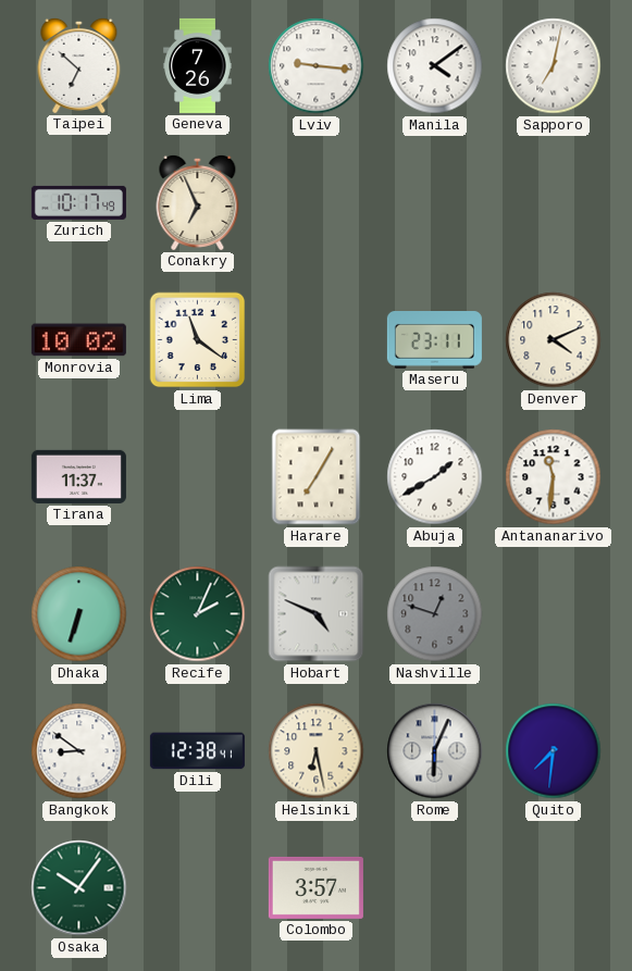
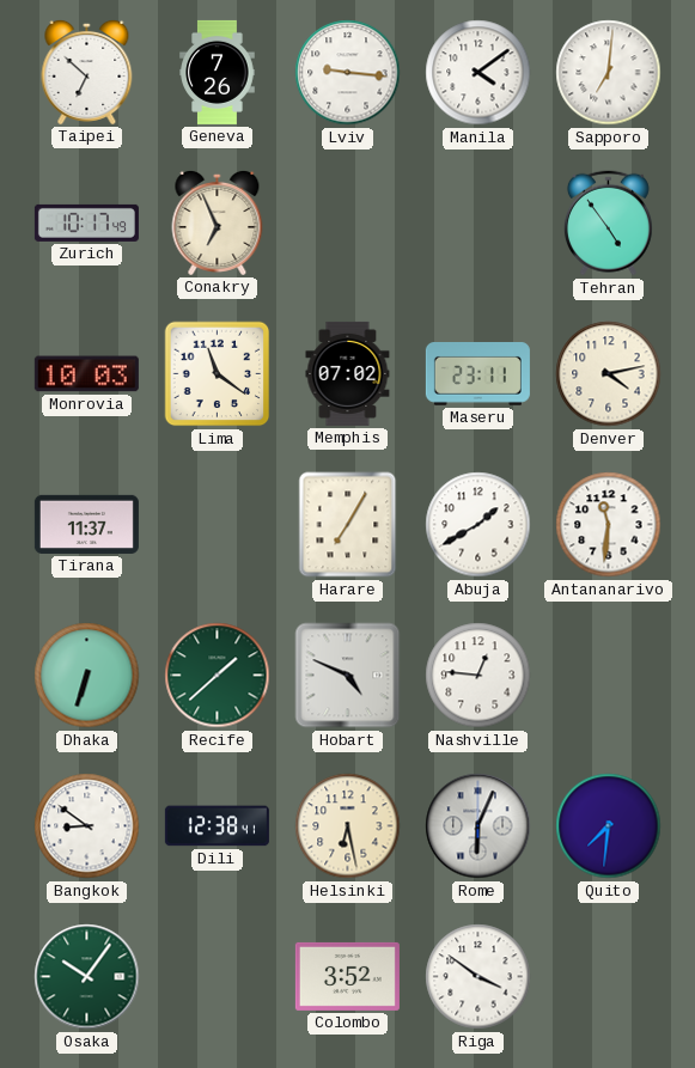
Sapporo: 7:02 -> 7:01
Tehran: none -> 4:54
Monrovia: 10:02 -> 10:03
Memphis: none -> 07:02
Denver: 4:11 -> 4:13
Recife: 2:04 -> 1:38
Nashville: 12:48 -> 12:46
Nashville dial: grey -> white
Colombo: 3:57 -> 3:52
Riga: none -> 3:51
